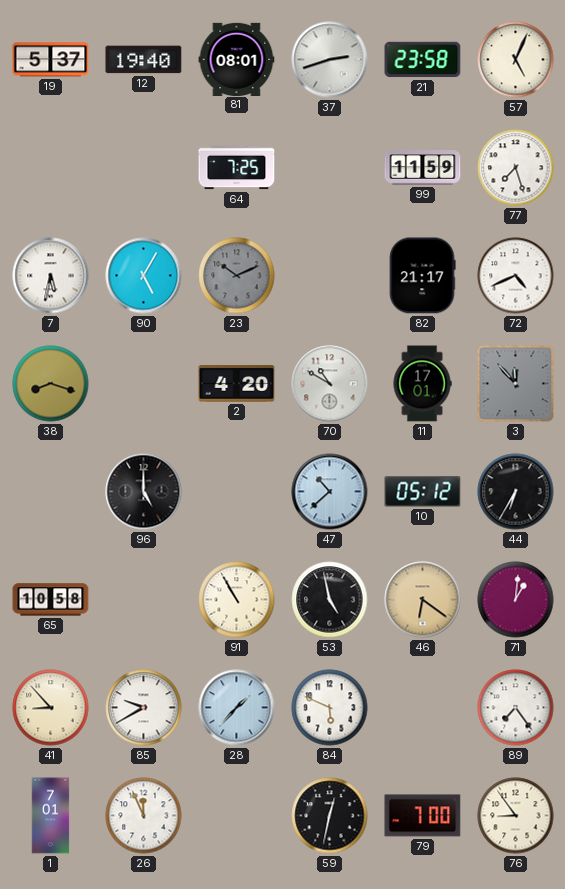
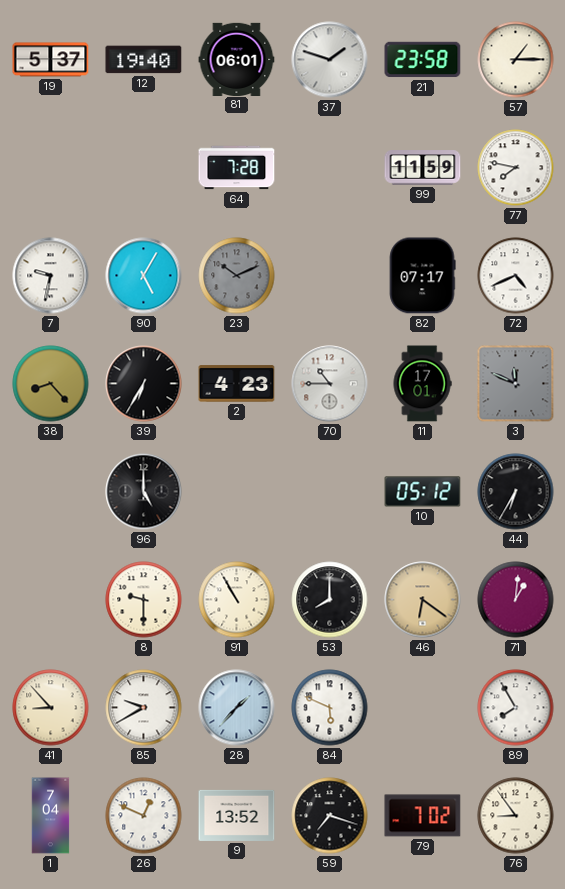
81: 08:01 -> 06:01
37: 2:42 -> 1:48
57: 5:04 -> 1:15
64: 7:25 -> 7:28
77: 7:27 -> 7:47
7: 5:32 -> 9:32
82: 21:17 -> 07:17
38: 8:18 -> 8:23
39: none -> 6:35
2: 4:20 -> 4:23
70: 10:50 -> 10:45
3: 11:53 -> 11:49
47: 10:38 -> none
65: 10:58 -> none
8: none -> 9:30
53: 4:58 -> 8:00
89: 7:24 -> 7:55
1: 7:01 -> 7:04
26: 11:56 -> 12:49
9: none -> 13:52
59: 12:32 -> 7:18
79: 7:00 -> 7:02
